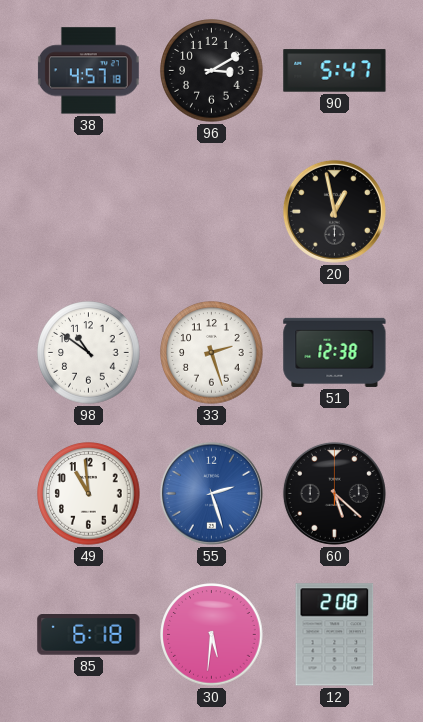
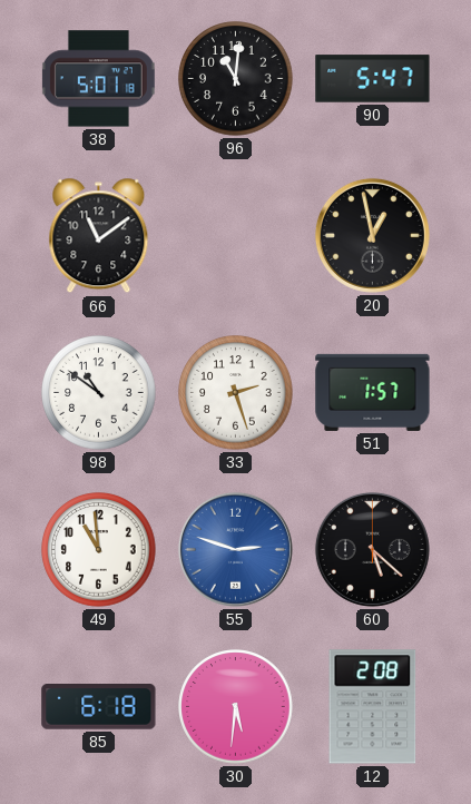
38: 4:57 -> 5:01
96: 3:10 -> 11:01
66: none -> 11:09
51: 12:38 -> 1:57
55: 2:27 -> 2:48
